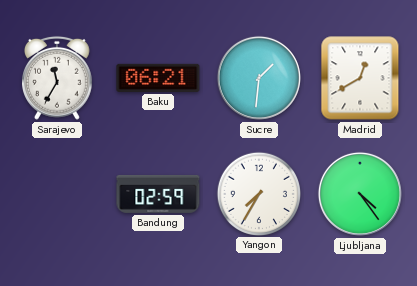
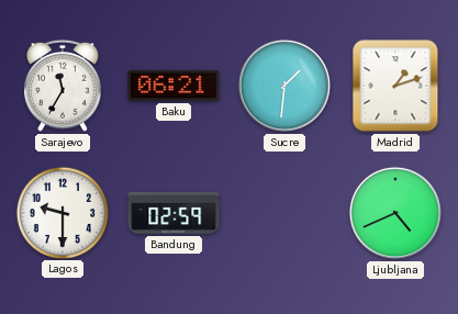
Madrid: 12:40 -> 1:12
Lagos: none -> 9:30
Yangon: 7:35 -> none
Ljubljana: 4:24 -> 4:41
